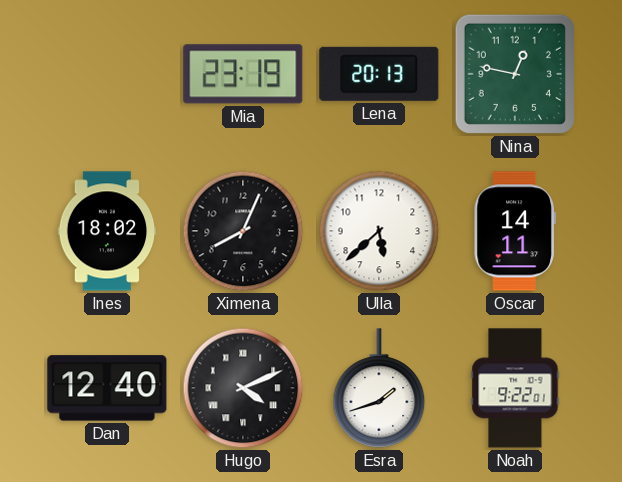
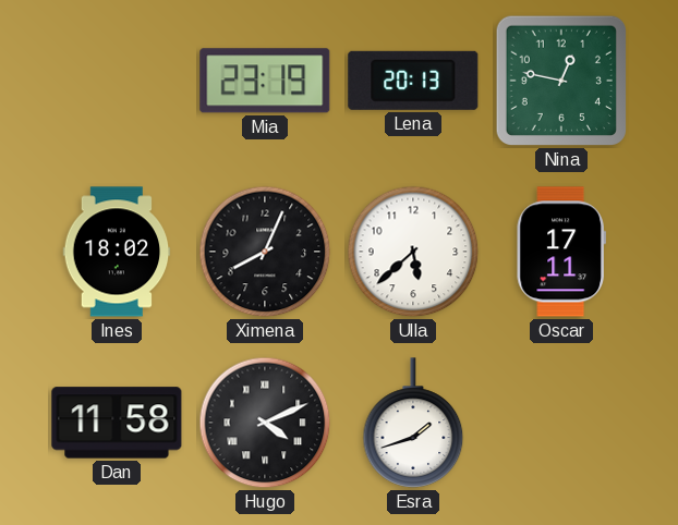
Oscar: 14:11 -> 17:11
Dan: 12:40 -> 11:58
Noah: 9:22 -> none
